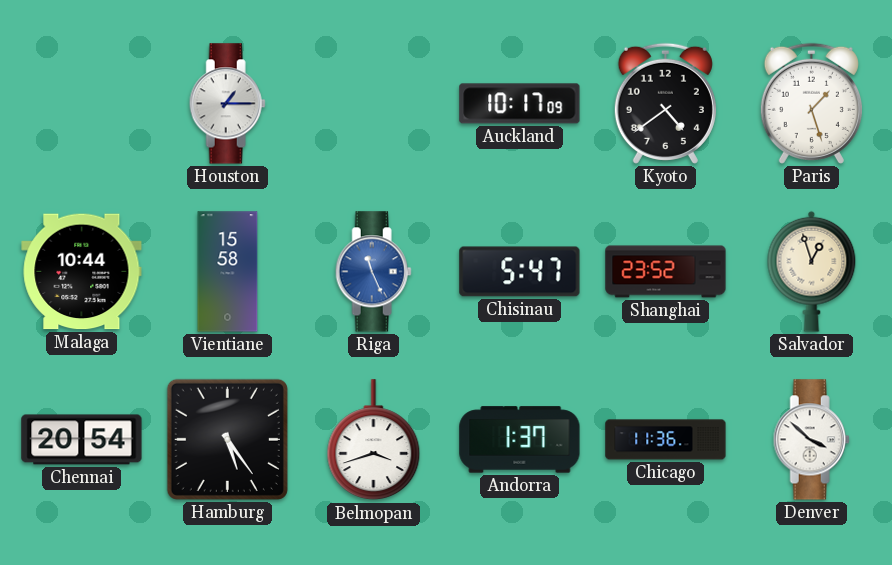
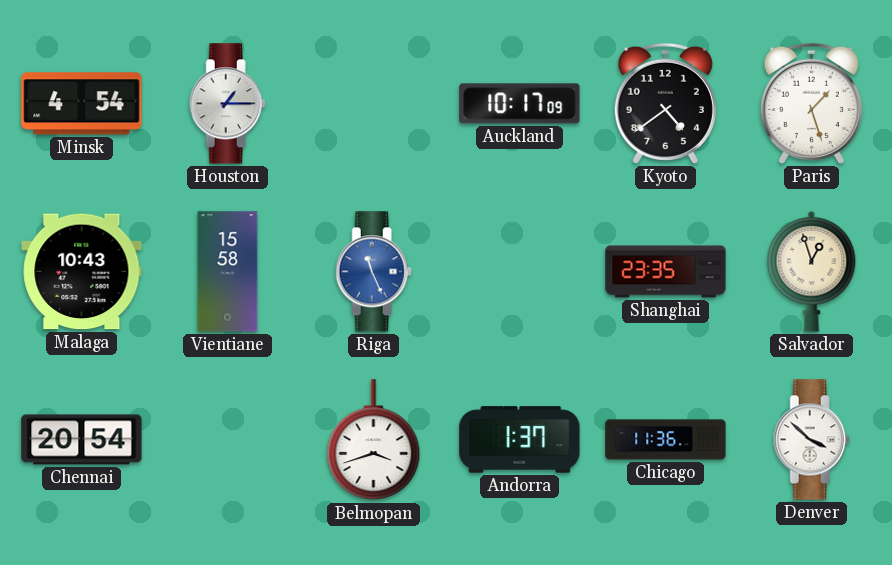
Minsk: none -> 4:54
Malaga: 10:44 -> 10:43
Chisinau: 5:47 -> none
Shanghai: 23:52 -> 23:35
Hamburg: 5:24 -> none
